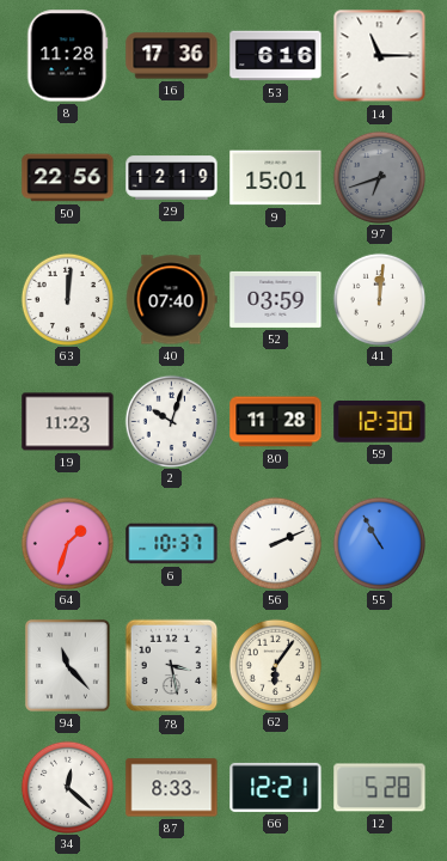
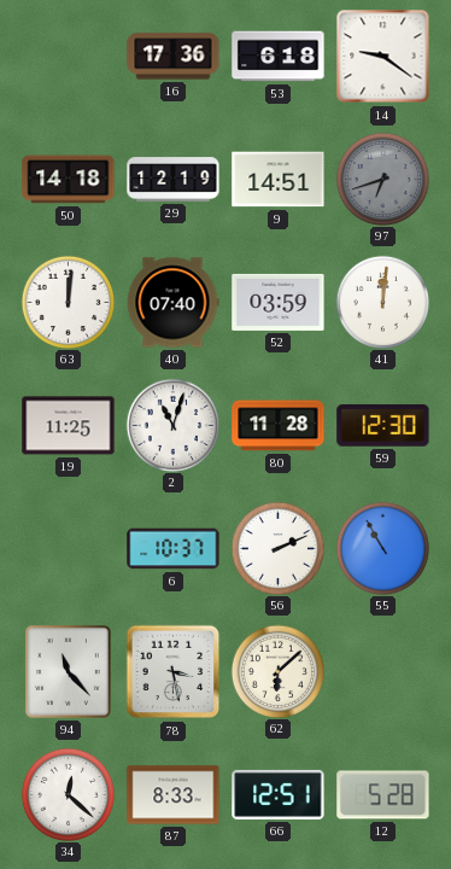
8: 11:28 -> none
53: 6:16 -> 6:18
14: 11:15 -> 9:21
50: 22:56 -> 14:18
9: 15:01 -> 14:51
19: 11:23 -> 11:25
2: 10:03 -> 11:03
64: 1:33 -> none
62: 6:06 -> 6:08
66: 12:21 -> 12:51
